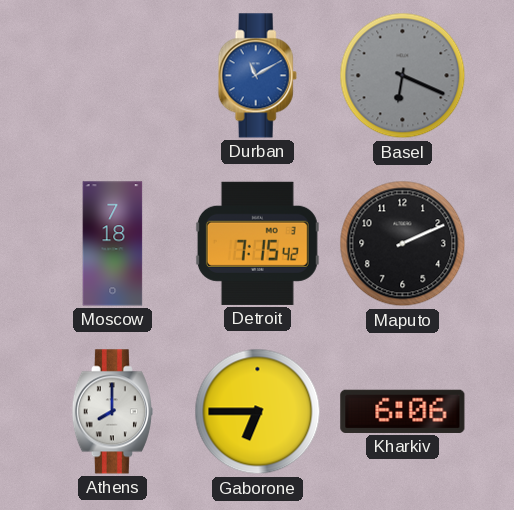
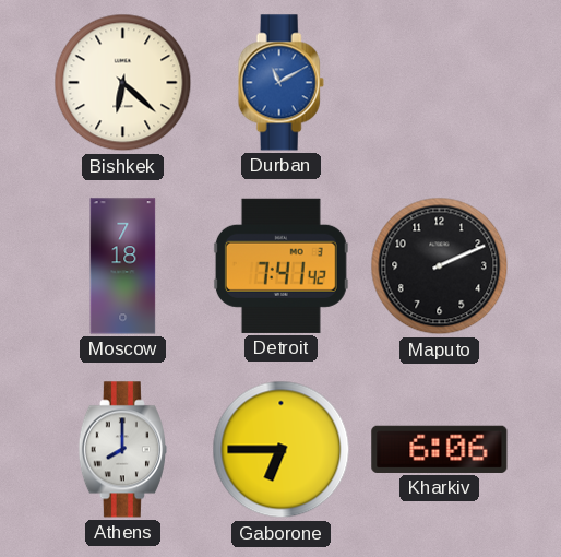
Bishkek: none -> 6:22
Basel: 6:19 -> none
Detroit: 7:15 -> 7:41
